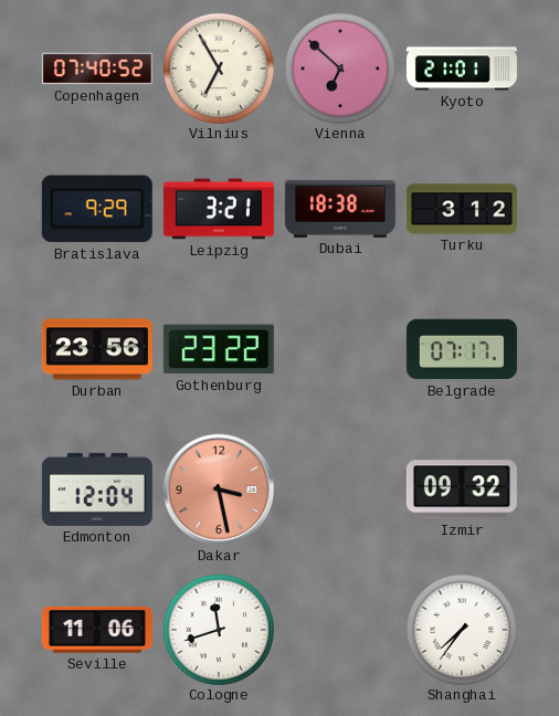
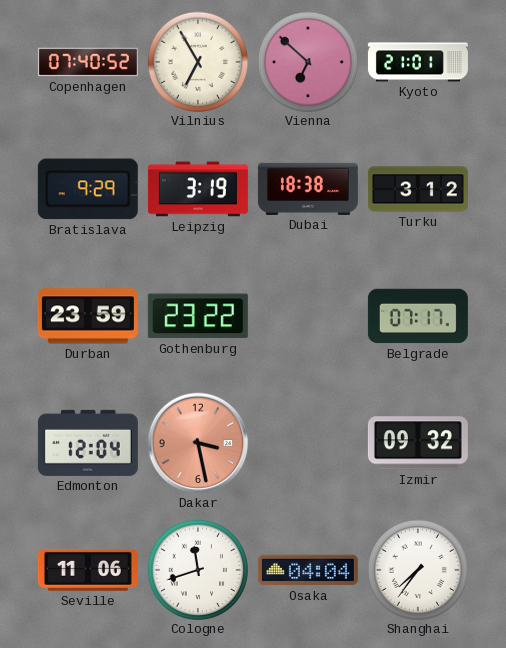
Leipzig: 3:21 -> 3:19
Durban: 23:56 -> 23:59
Osaka: none -> 04:04
